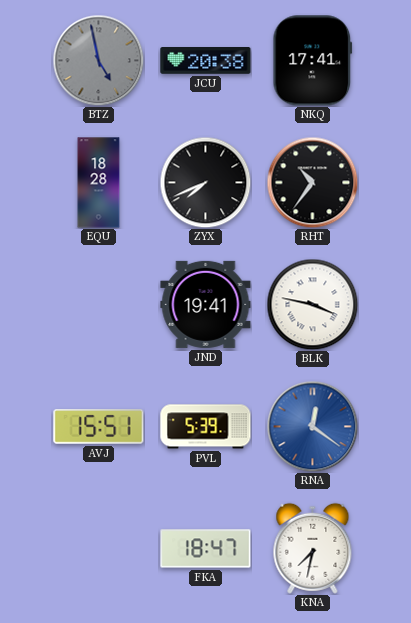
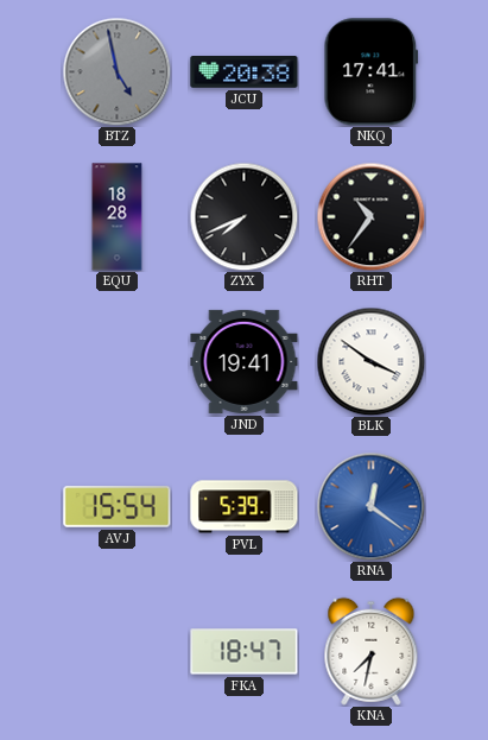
BLK: 3:47 -> 3:51
AVJ: 15:51 -> 15:54
